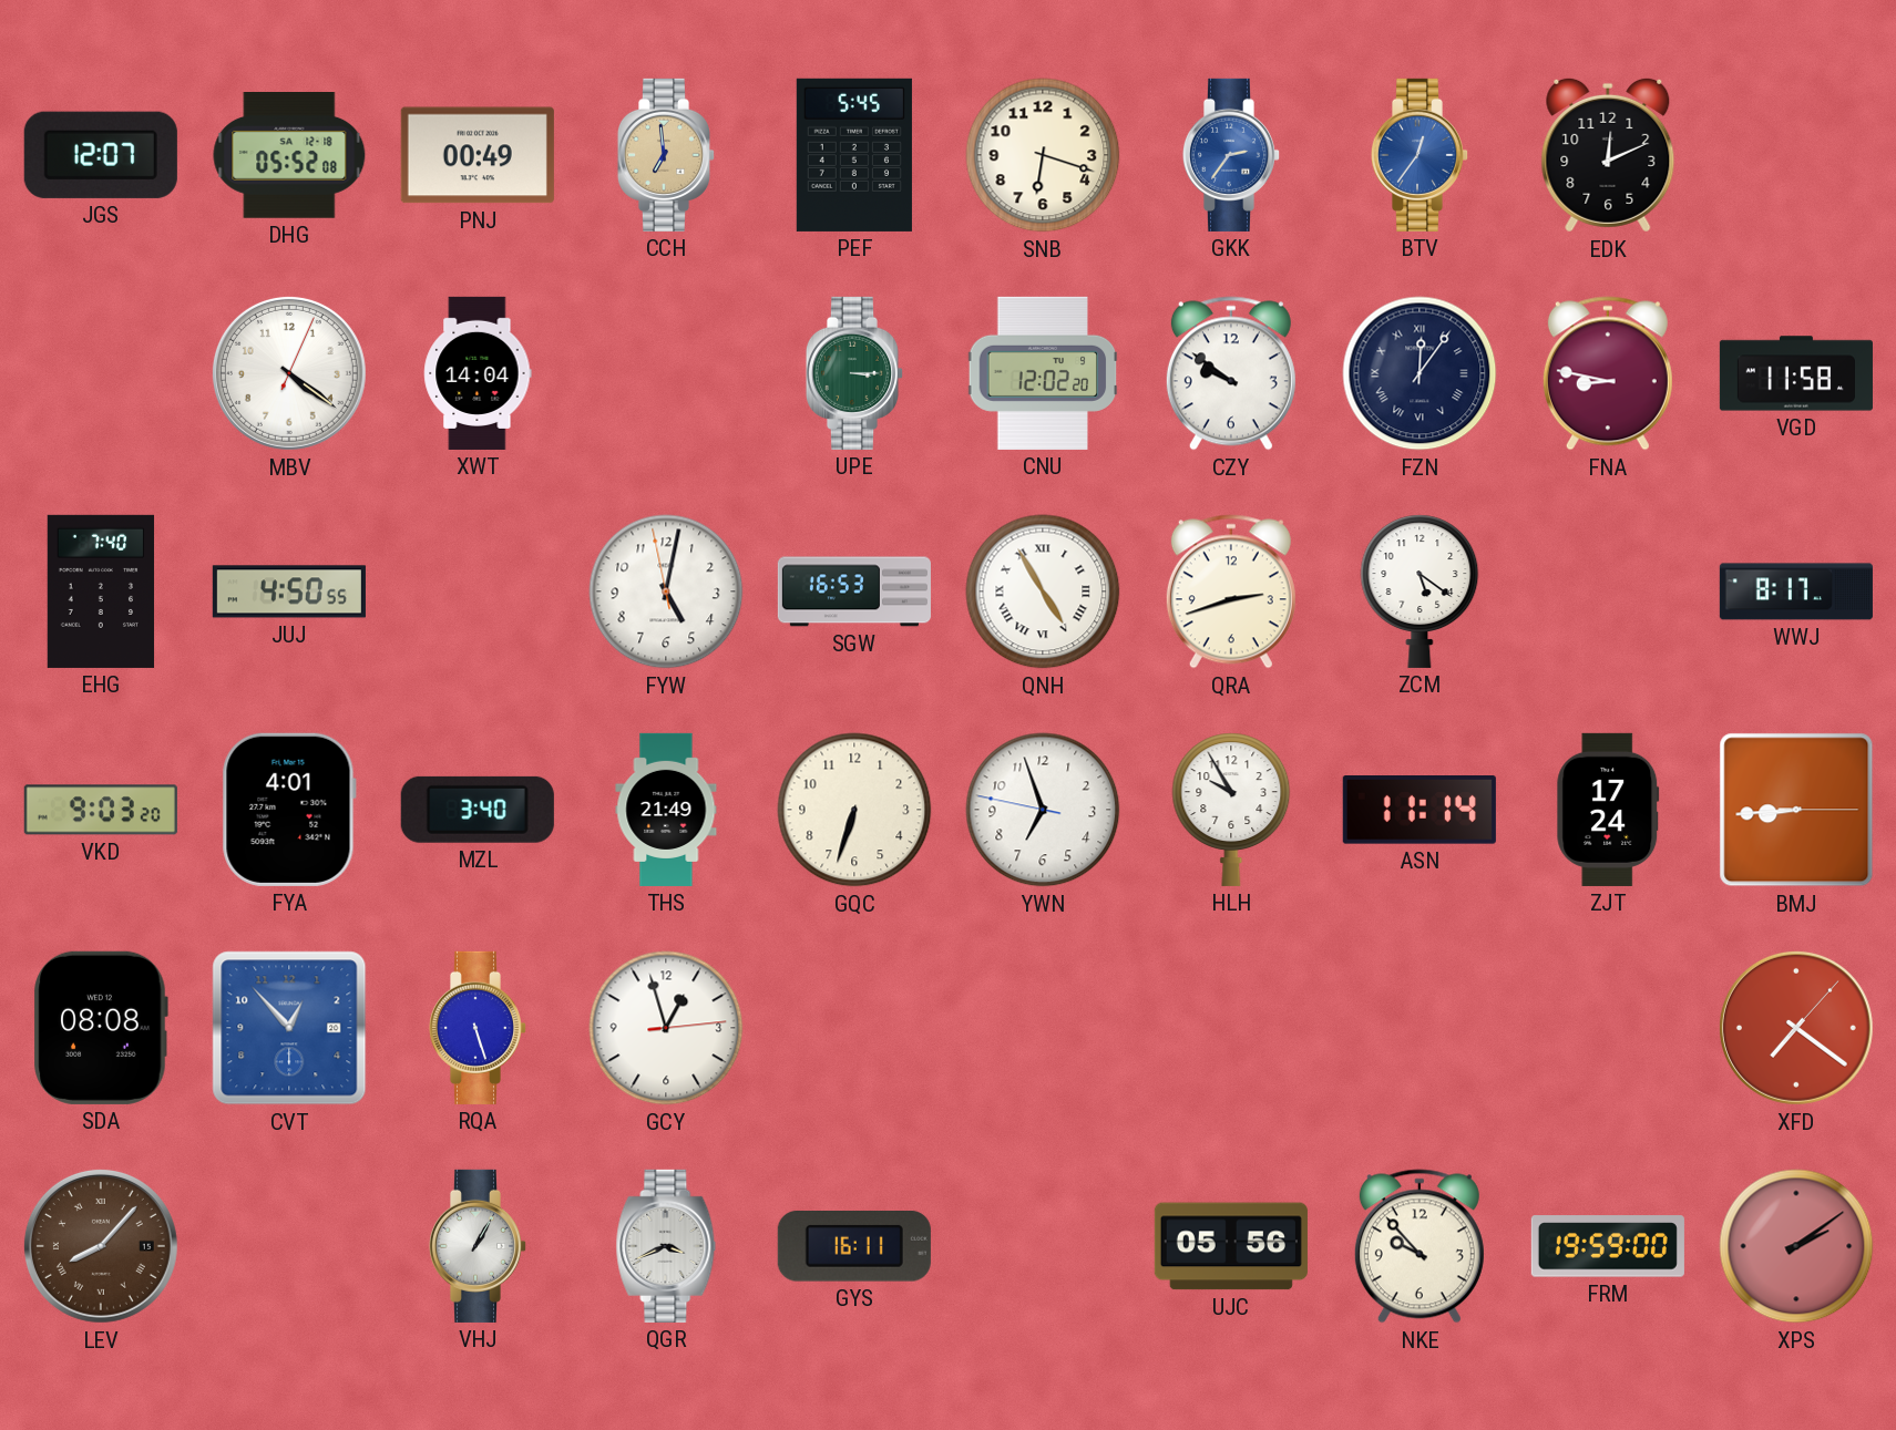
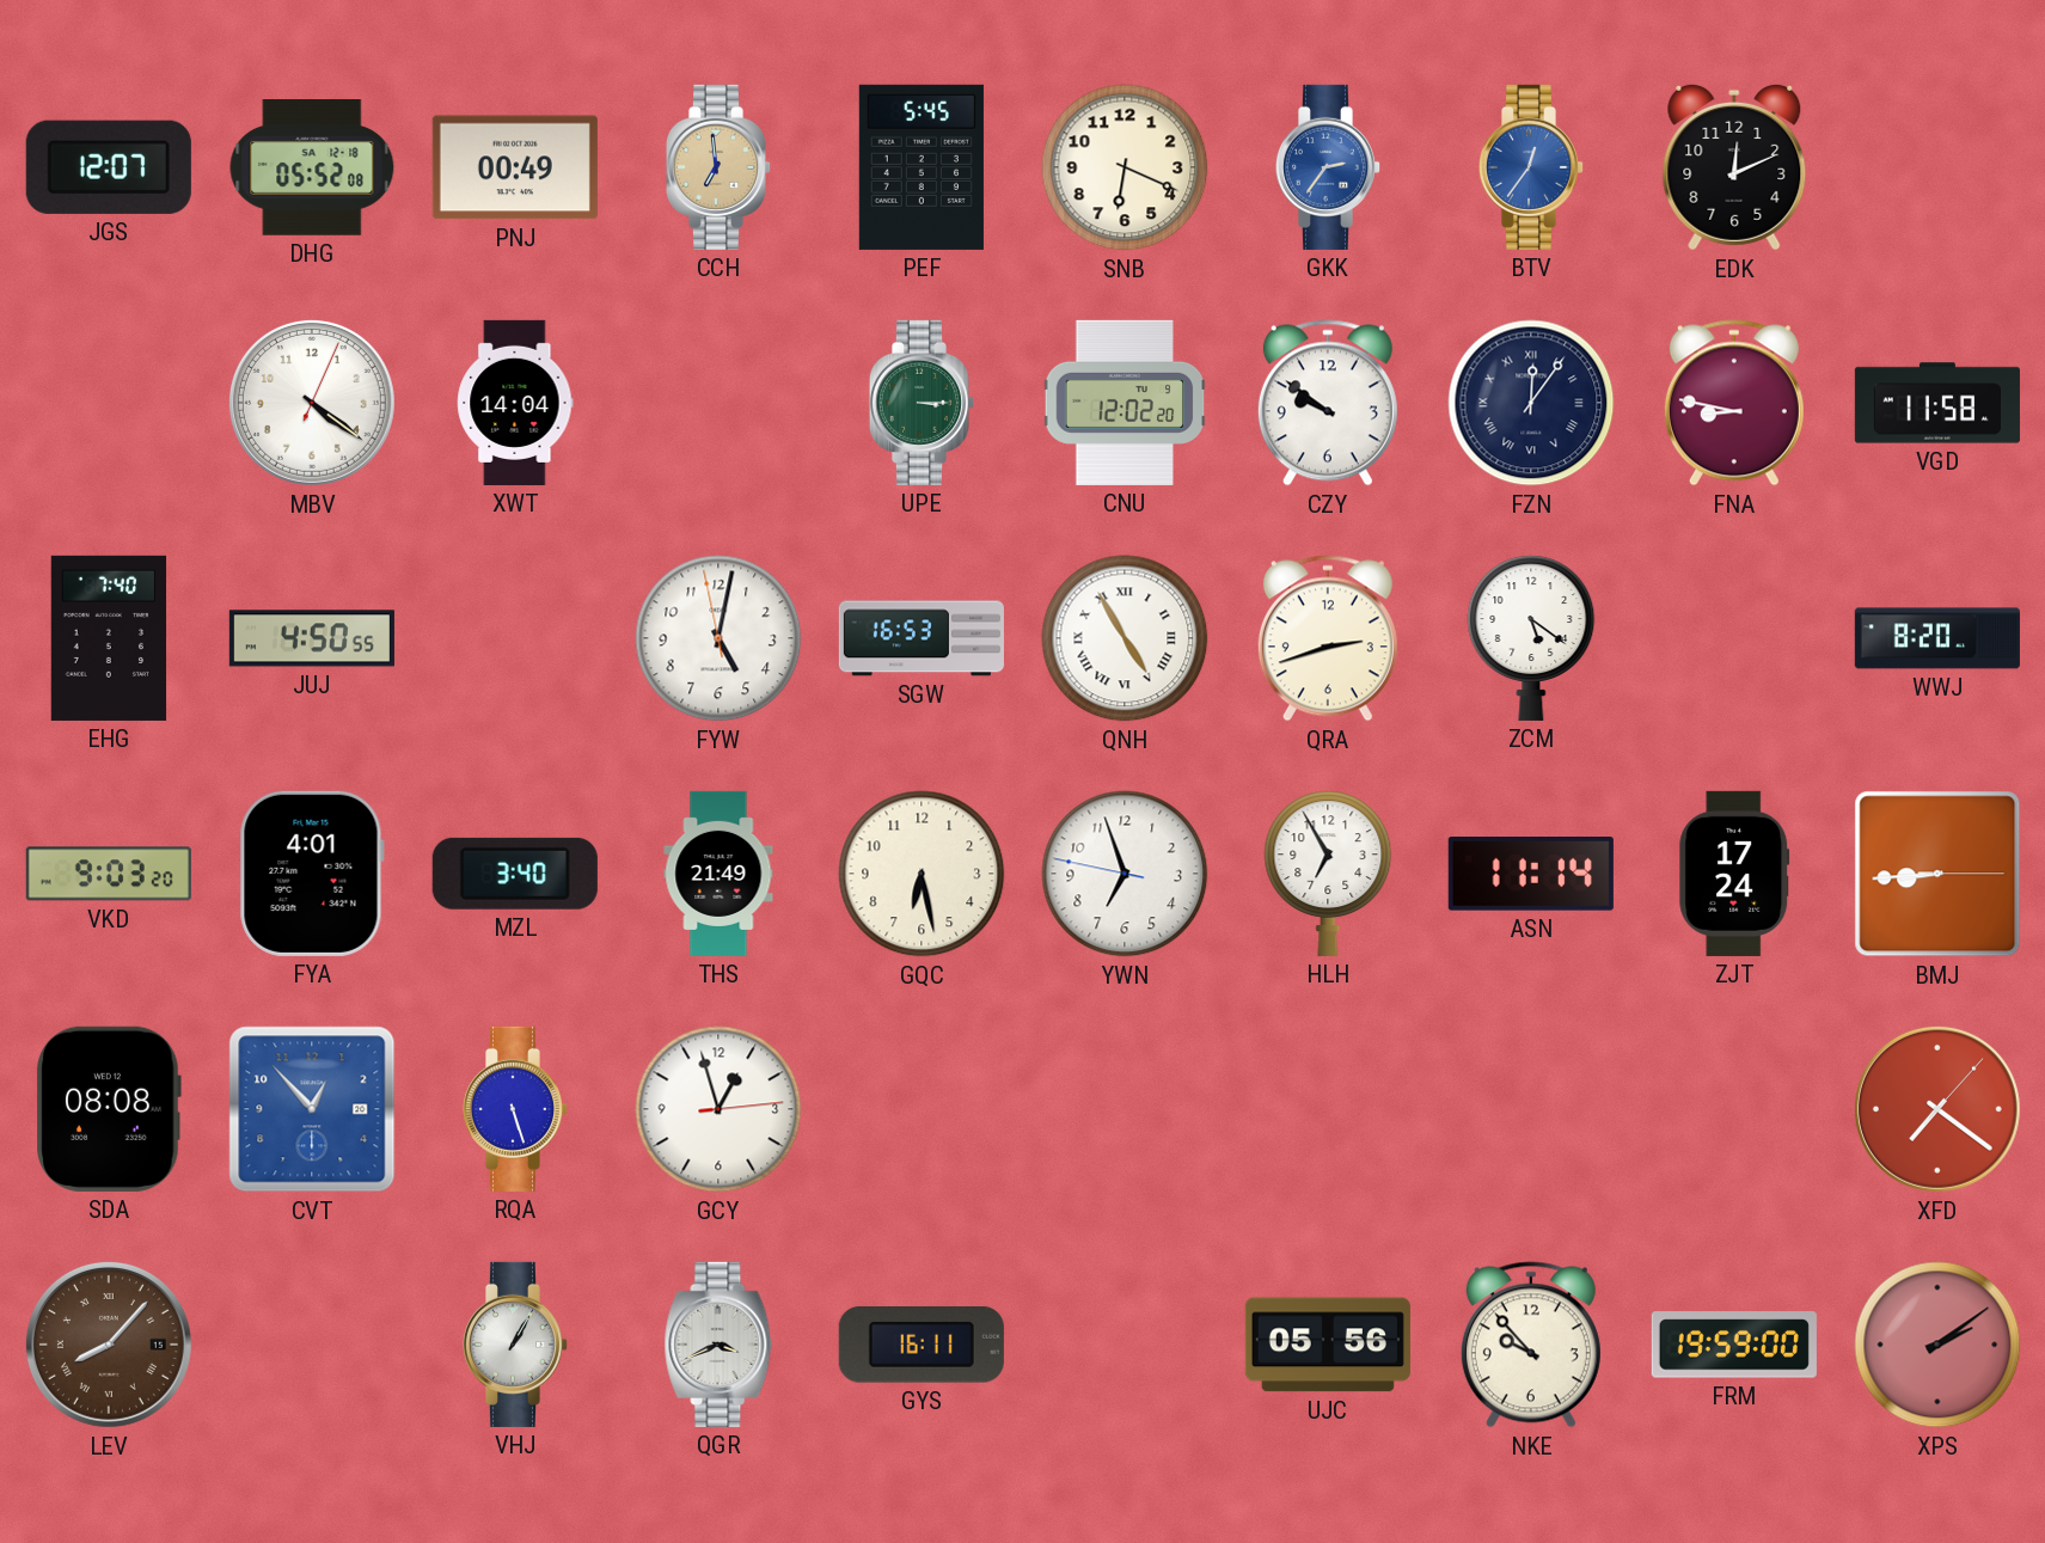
SNB: 6:18 -> 6:19
WWJ: 8:17 -> 8:20
GQC: 6:33 -> 6:28
HLH: 9:55 -> 6:55
